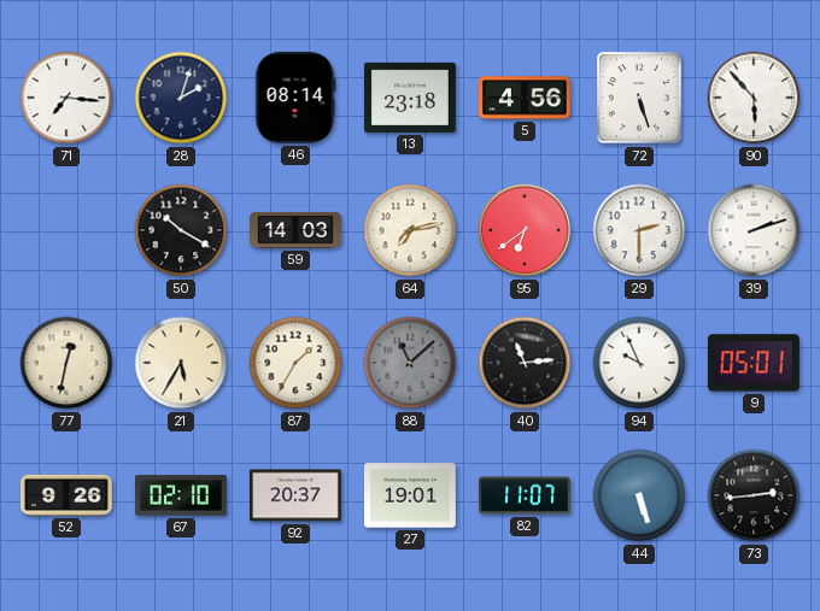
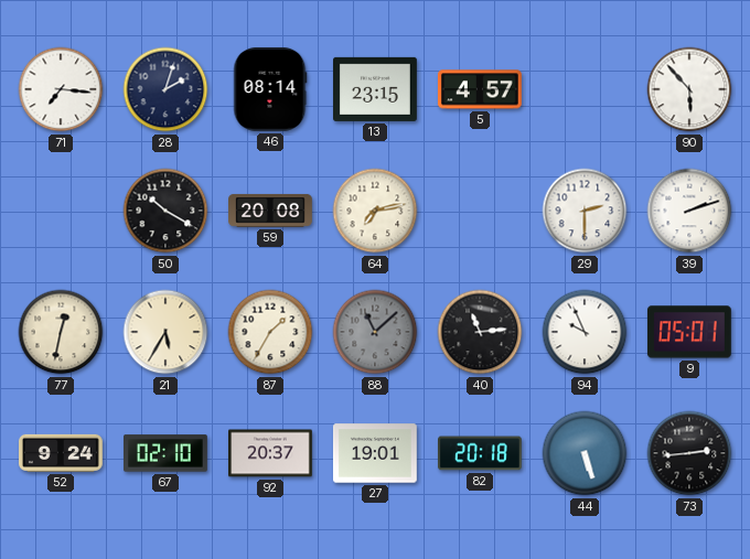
13: 23:18 -> 23:15
5: 4:56 -> 4:57
72: 5:27 -> none
59: 14:03 -> 20:08
95: 6:39 -> none
52: 9:26 -> 9:24
82: 11:07 -> 20:18
